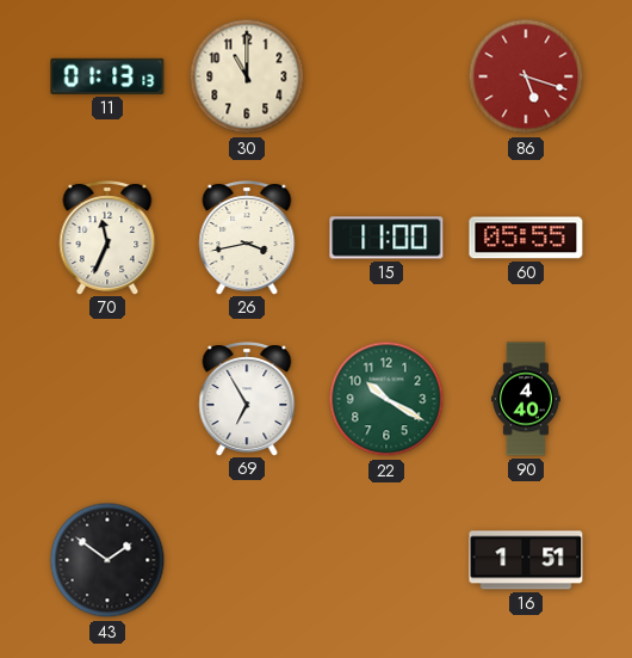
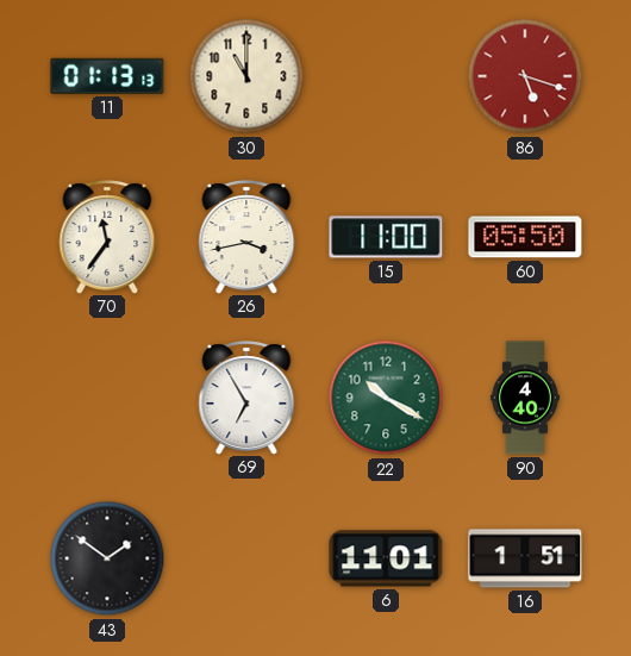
70: 11:34 -> 11:36
60: 05:55 -> 05:50
6: none -> 11:01
